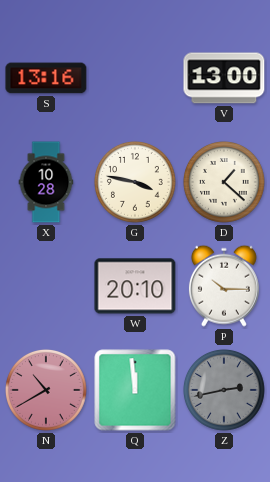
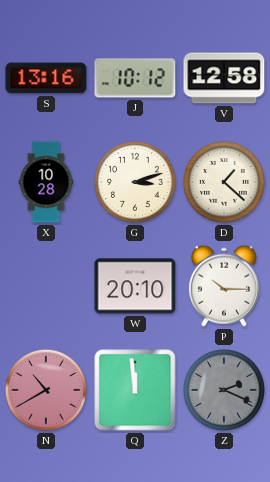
J: none -> 10:12
V: 13:00 -> 12:58
G: 3:47 -> 3:12
Z: 2:43 -> 2:19
